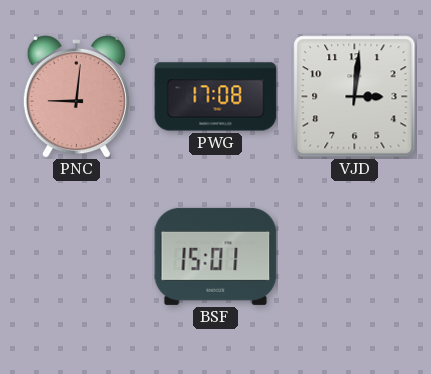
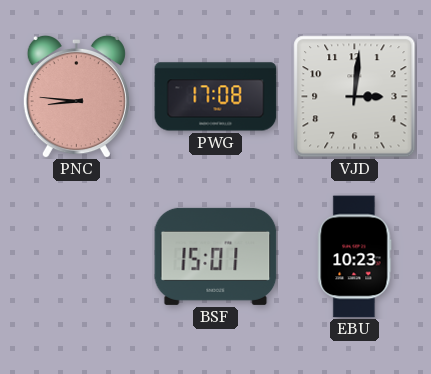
PNC: 9:01 -> 8:46
EBU: none -> 10:23
